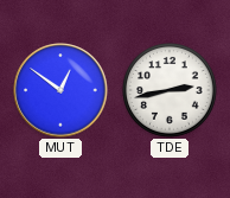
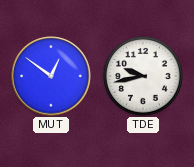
TDE: 2:43 -> 9:43
